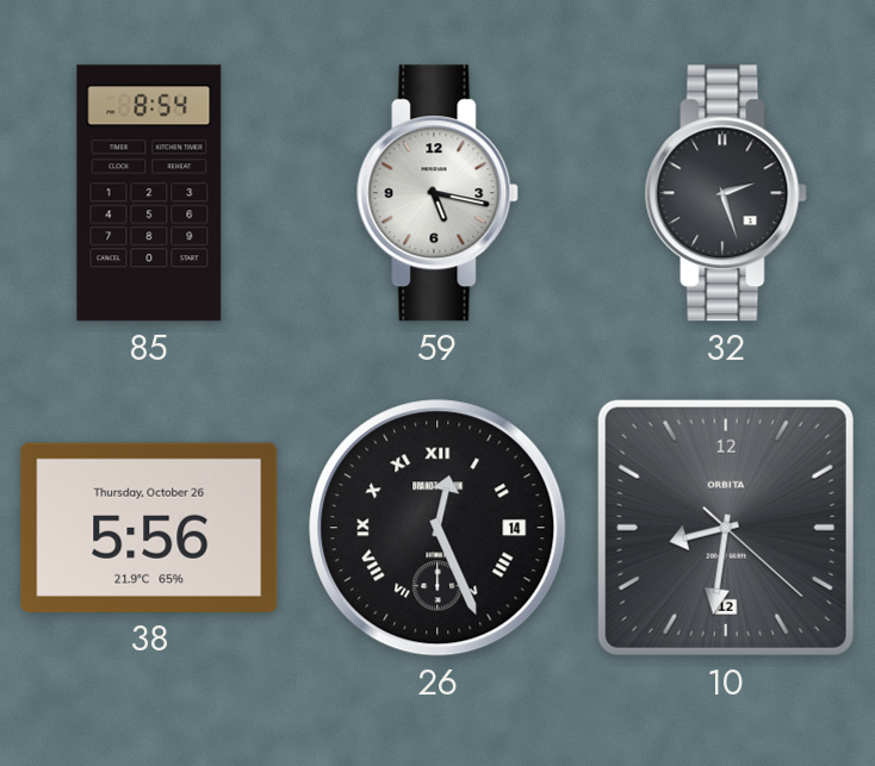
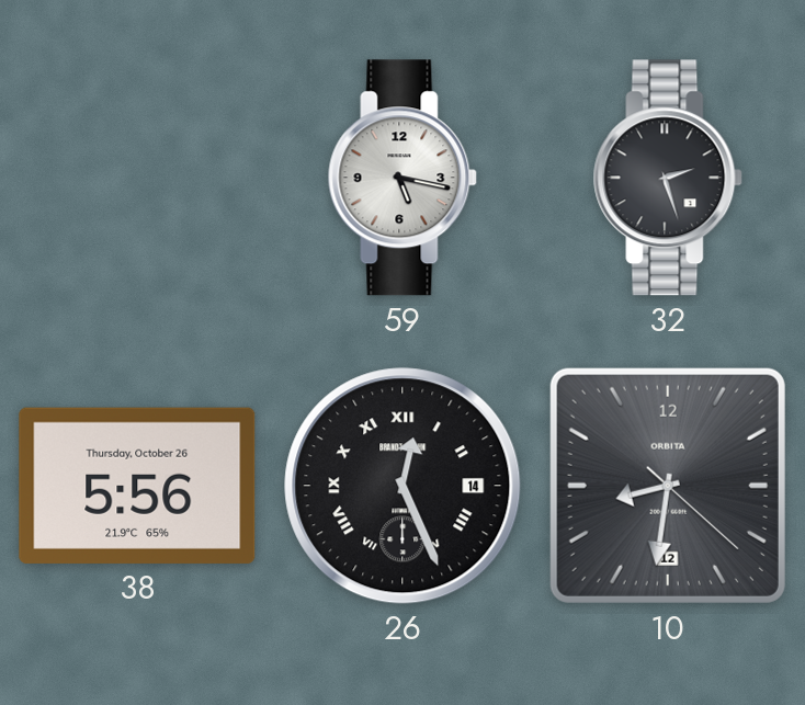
85: 8:54 -> none
